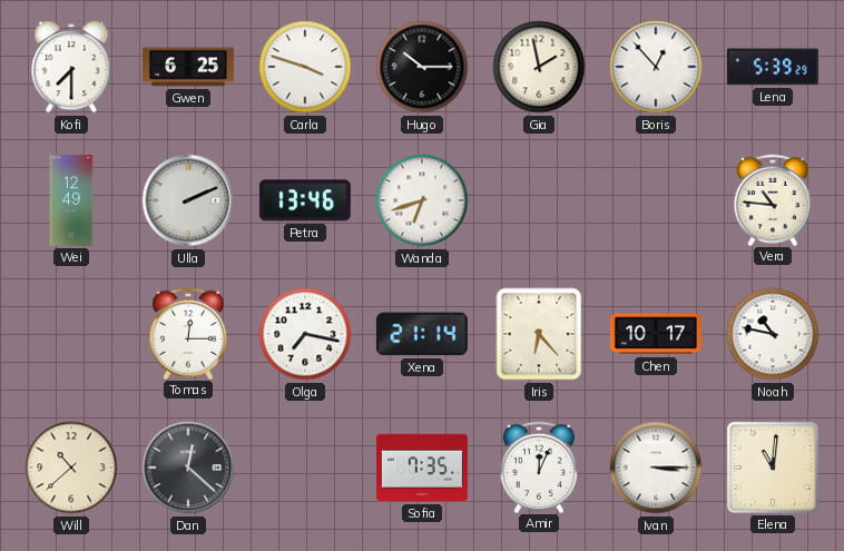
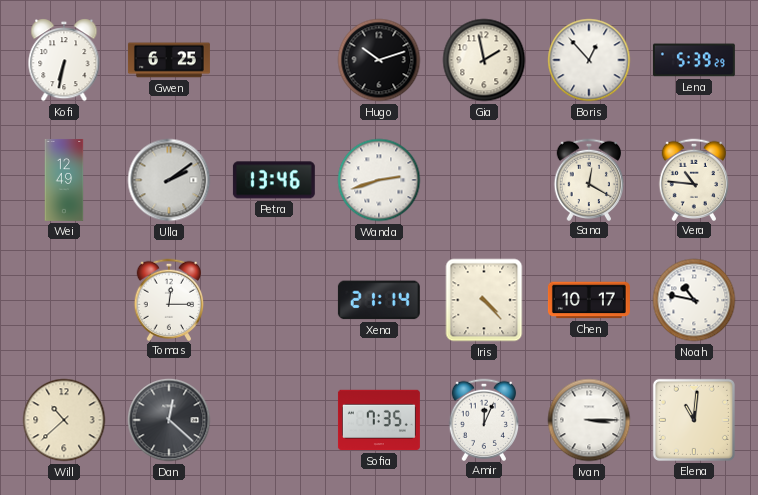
Kofi: 7:30 -> 6:32
Carla: 3:48 -> none
Hugo: 10:15 -> 10:12
Ulla: 2:11 -> 2:09
Wanda: 6:42 -> 2:42
Sana: none -> 12:20
Olga: 7:17 -> none
Iris: 6:23 -> 4:23
